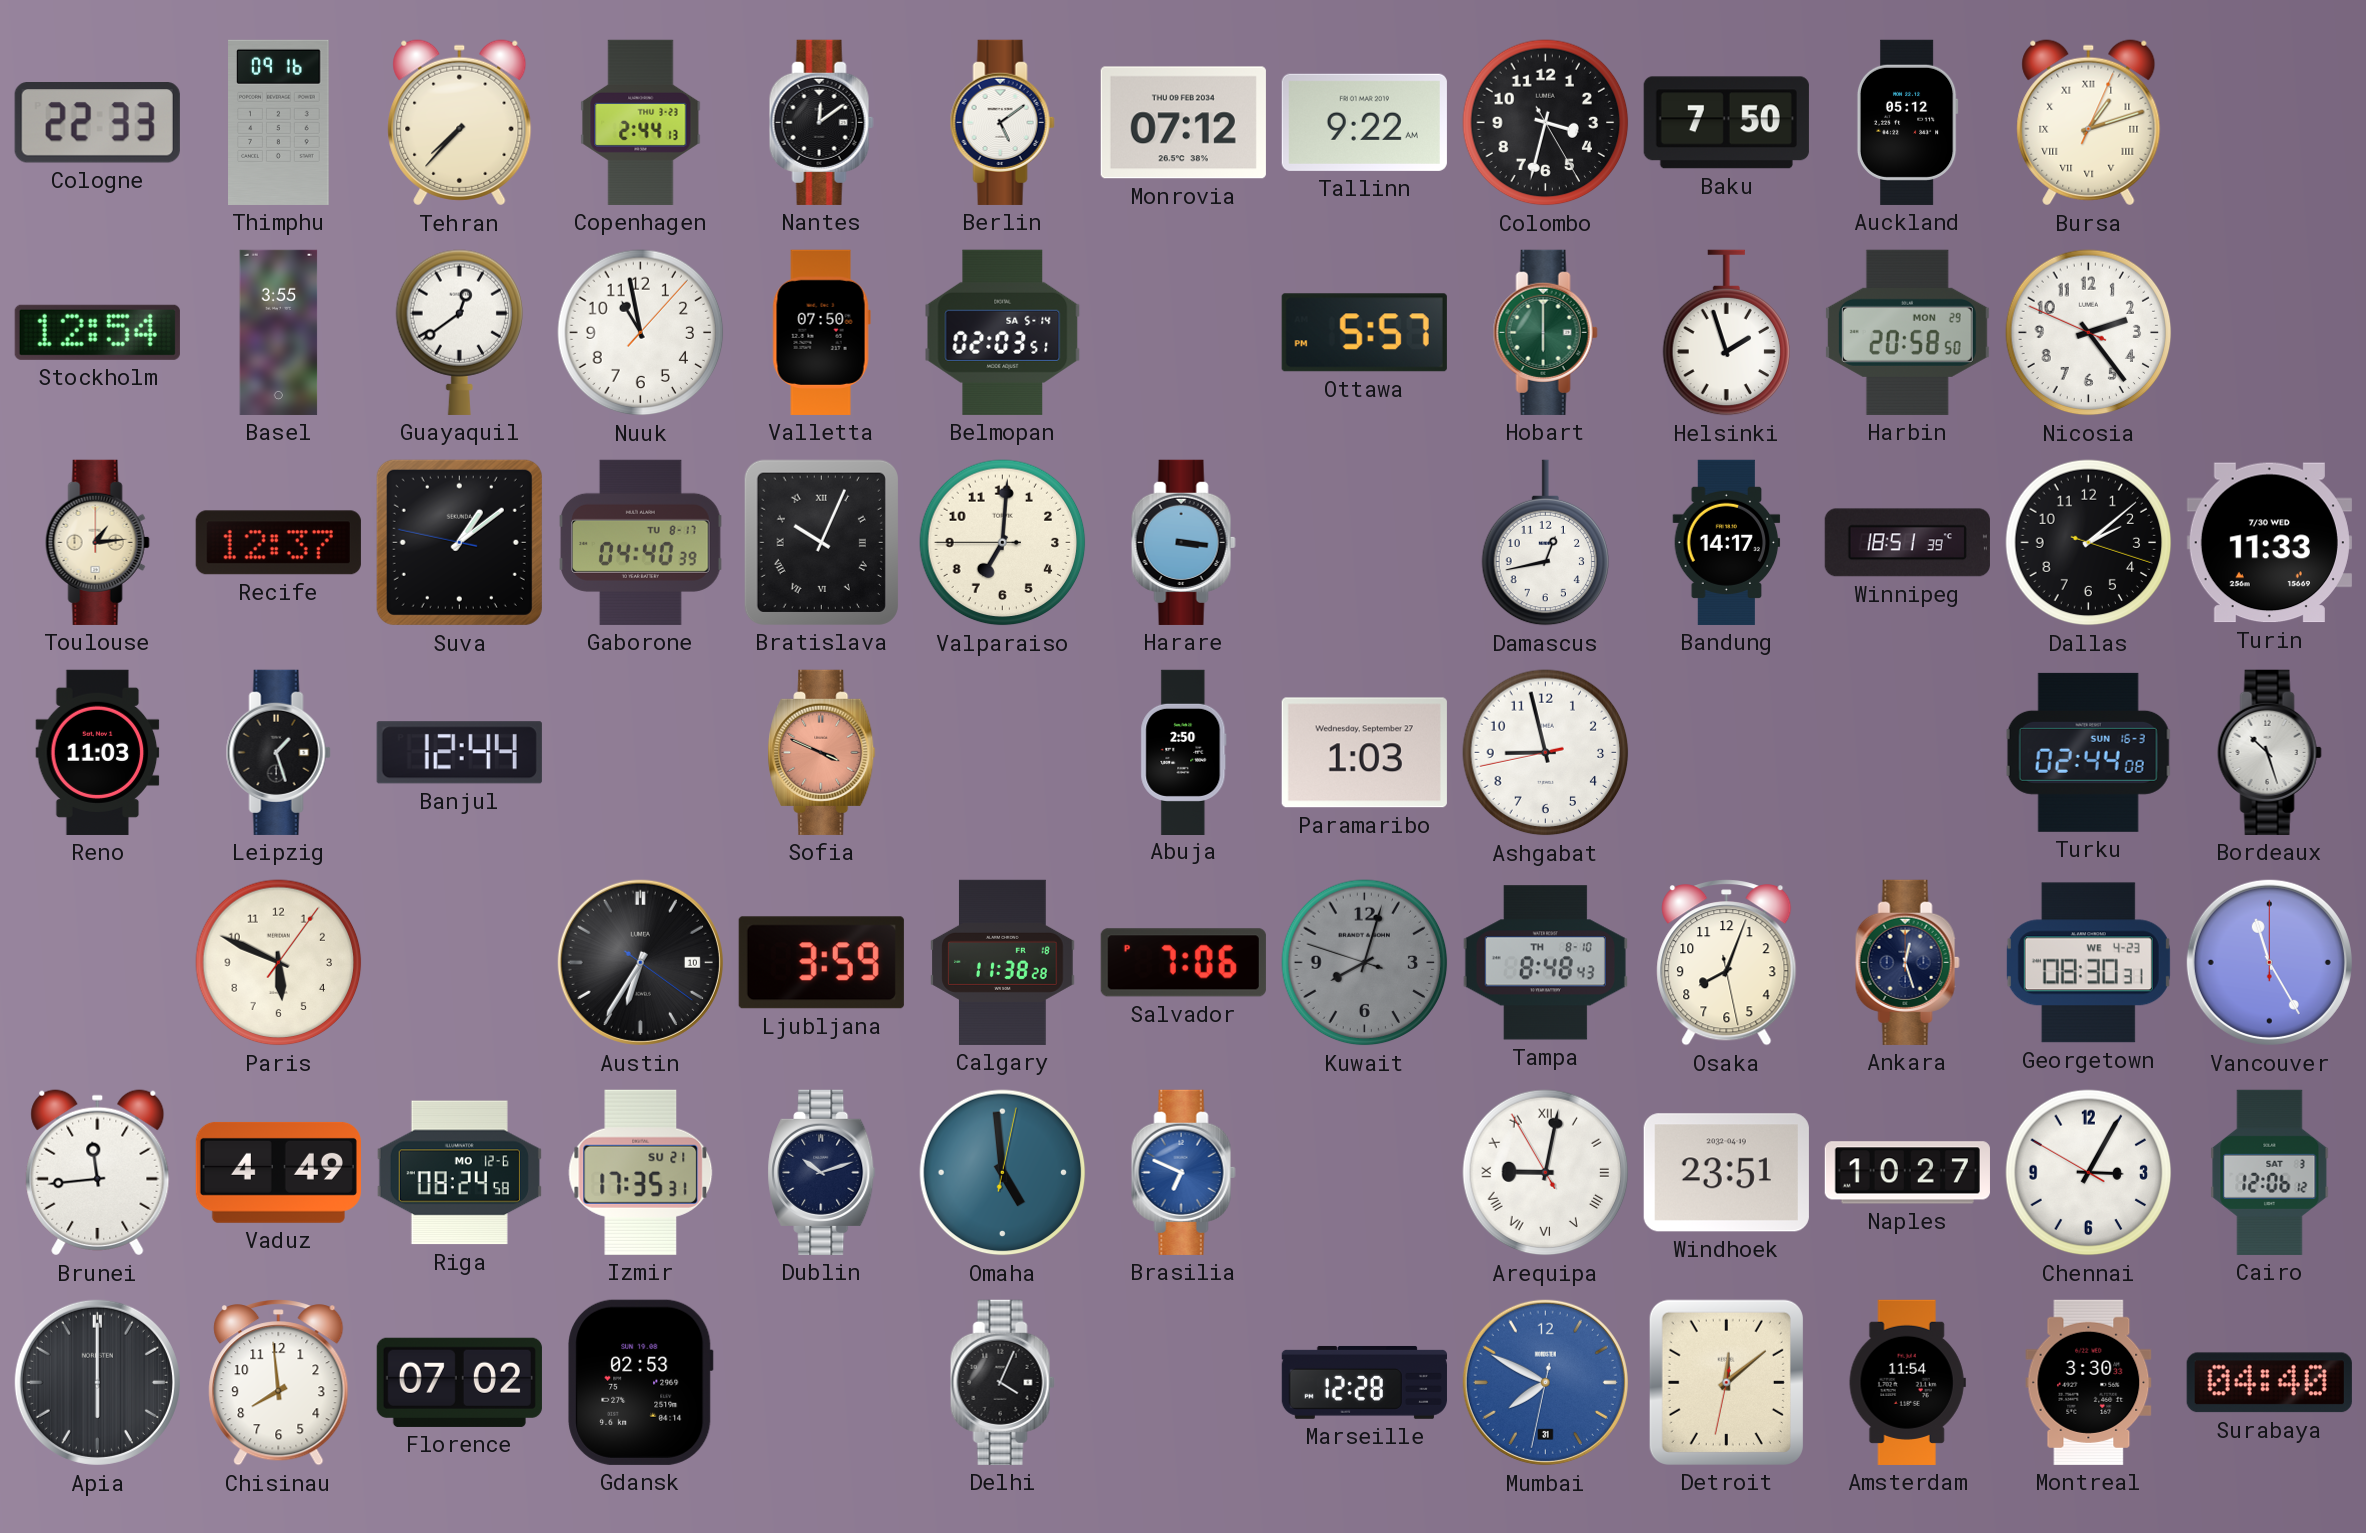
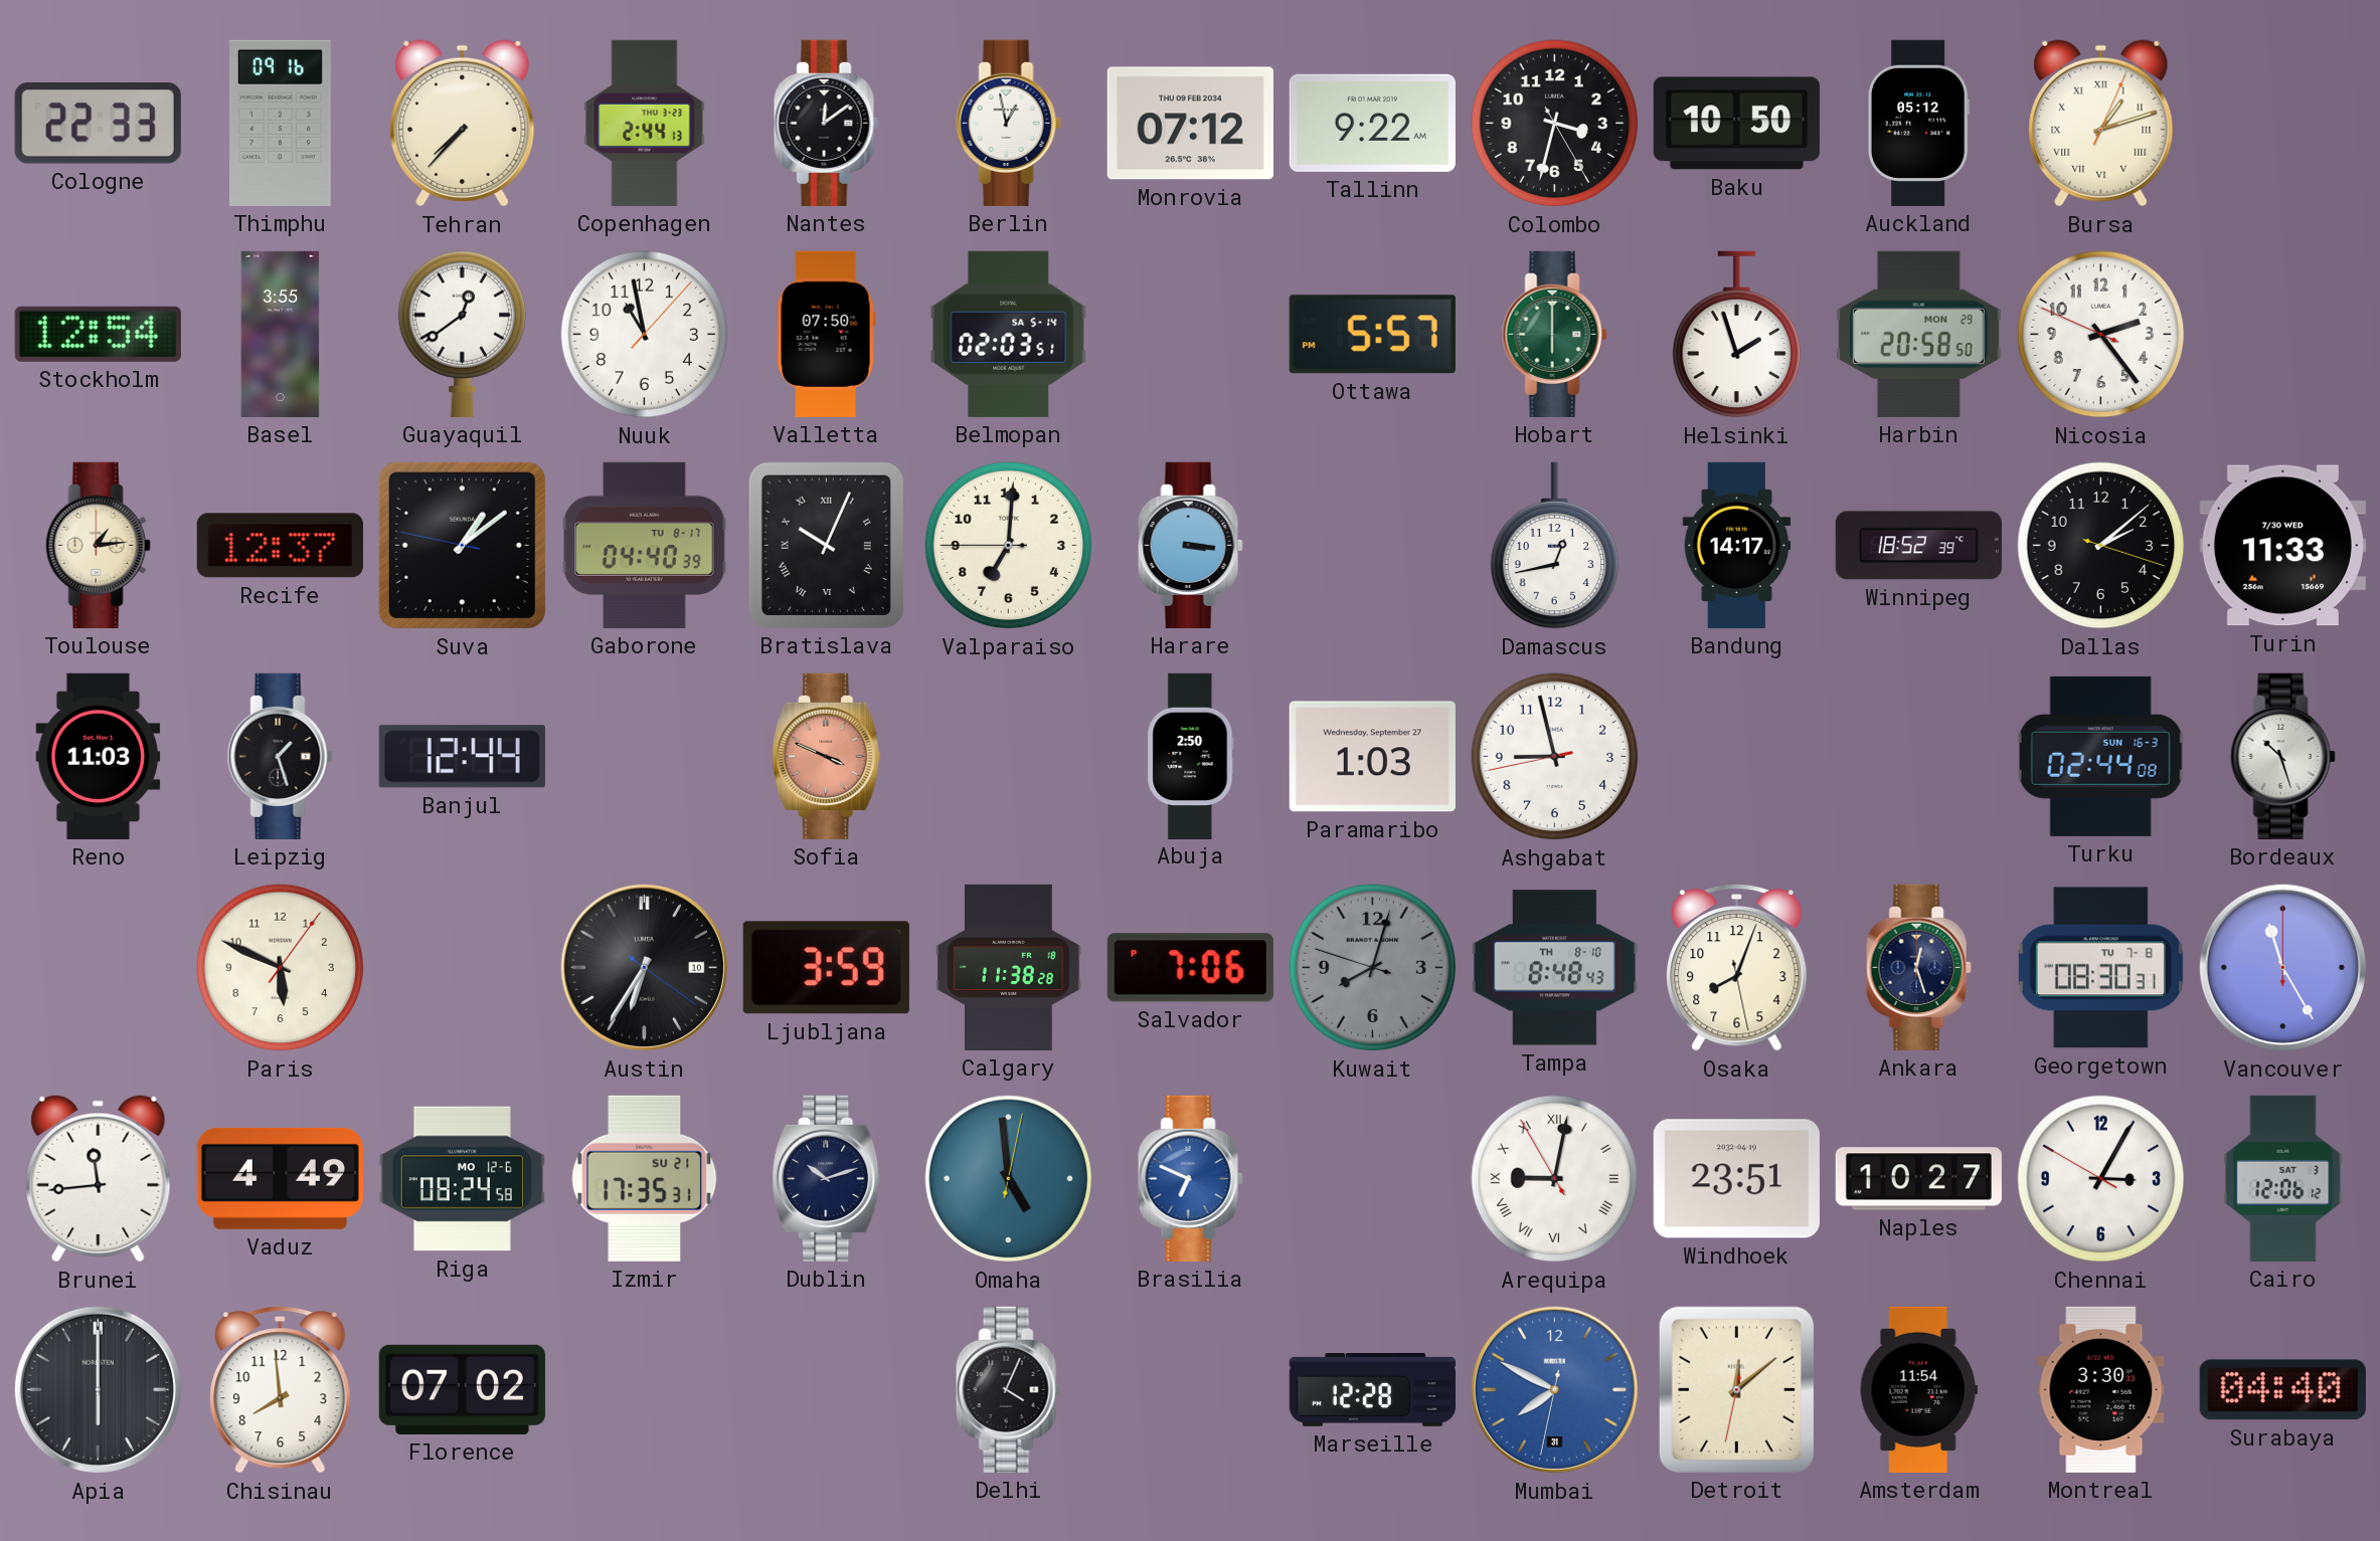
Berlin: 5:09 -> 12:58
Baku: 7:50 -> 10:50
Winnipeg: 18:51 -> 18:52
Georgetown date: WE 4-23 -> TU 7-8
Gdansk: 02:53 -> none
